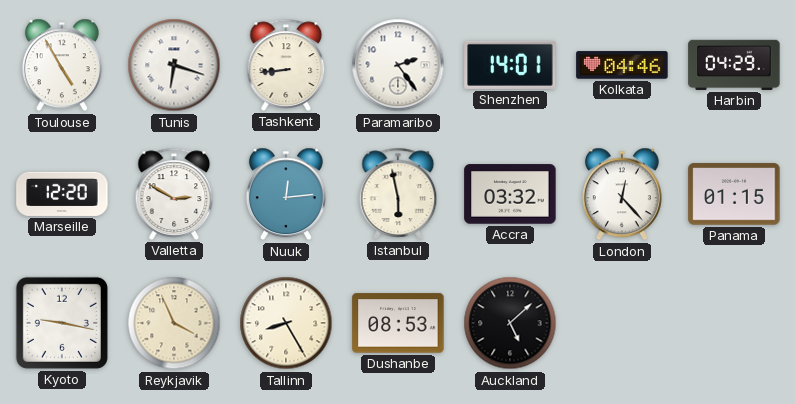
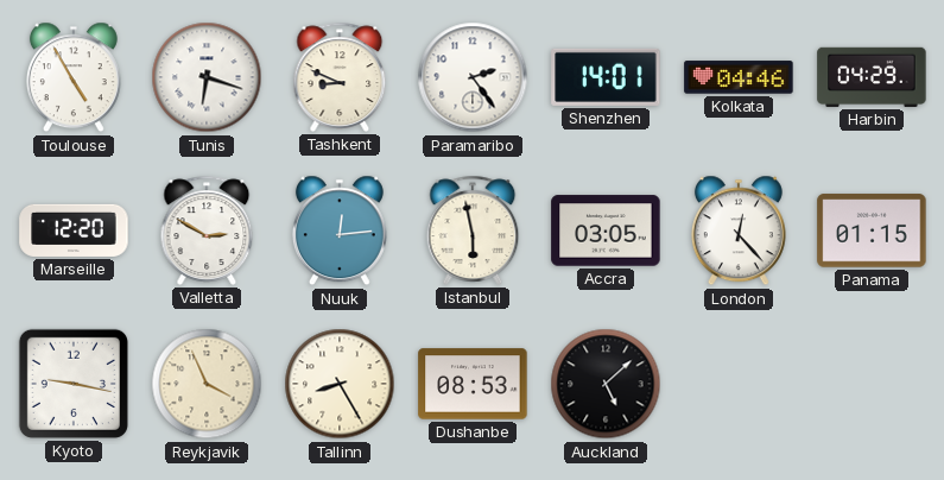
Tashkent: 8:44 -> 8:49
Accra: 03:32 -> 03:05
